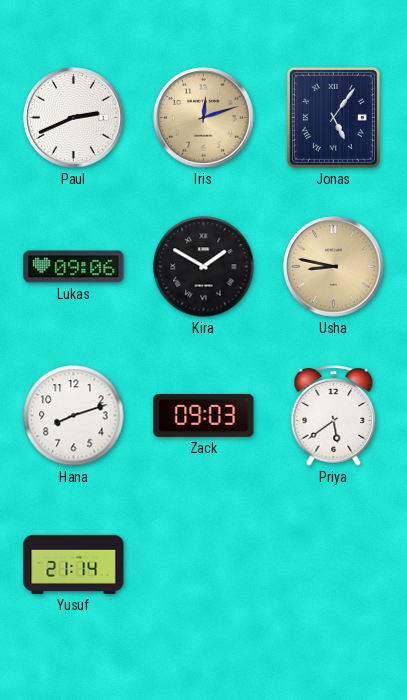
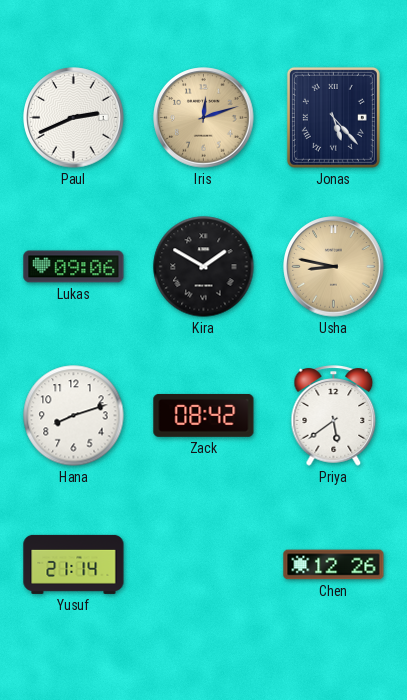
Jonas: 5:06 -> 5:23
Zack: 09:03 -> 08:42
Chen: none -> 12:26
